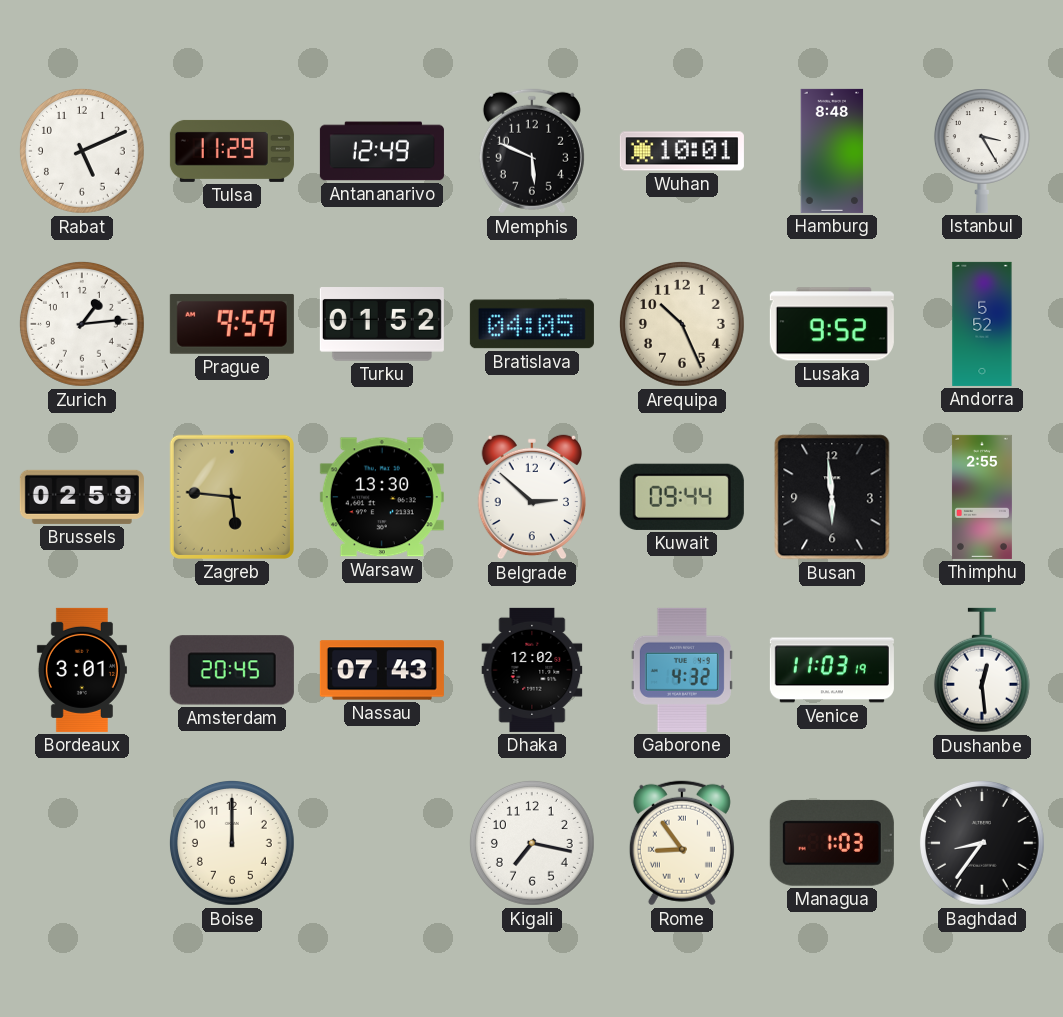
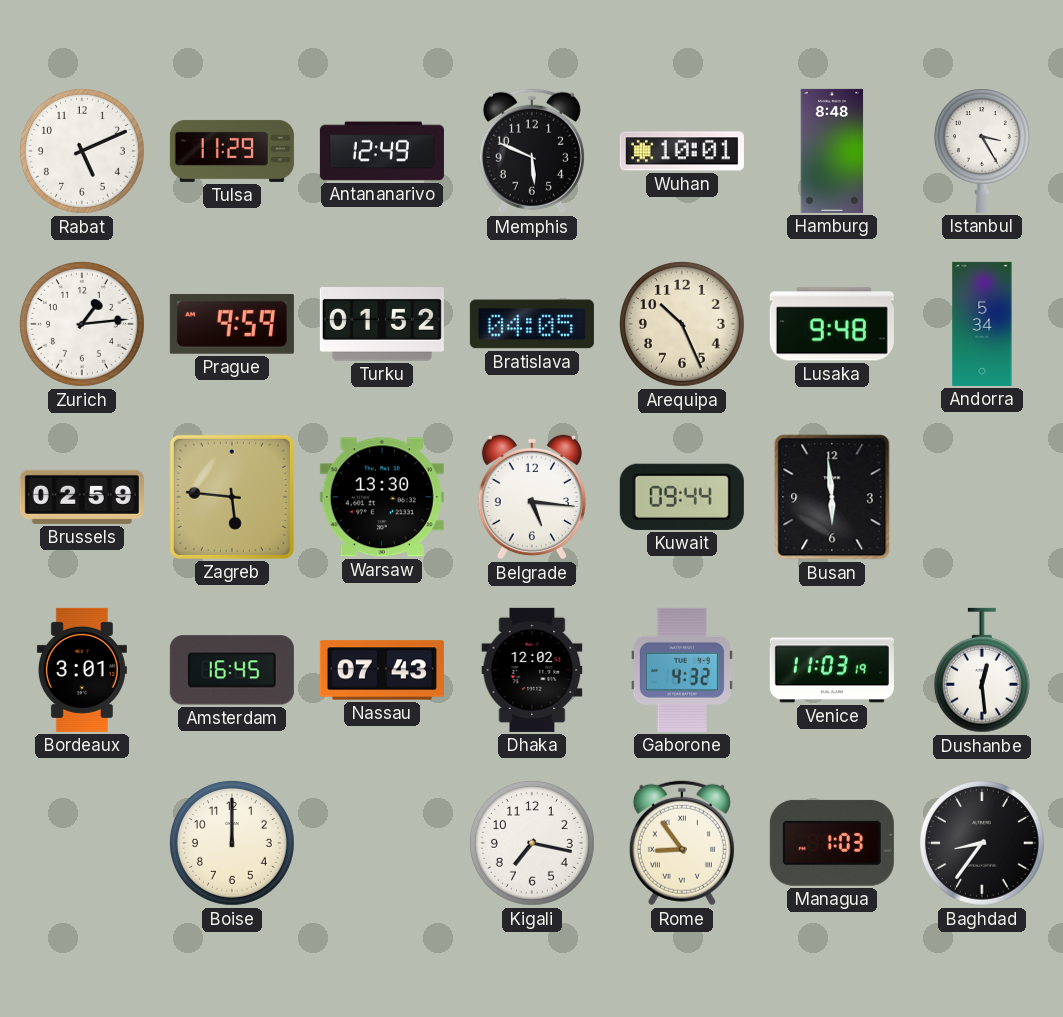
Lusaka: 9:52 -> 9:48
Andorra: 5:52 -> 5:34
Belgrade: 2:52 -> 5:16
Thimphu: 2:55 -> none
Amsterdam: 20:45 -> 16:45
